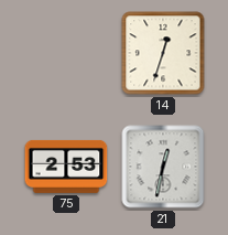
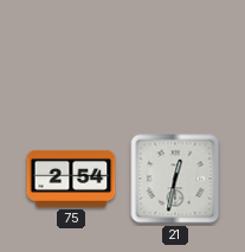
14: 12:33 -> none
75: 2:53 -> 2:54
